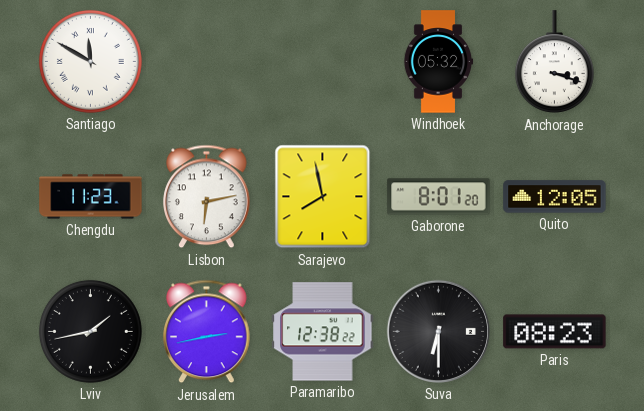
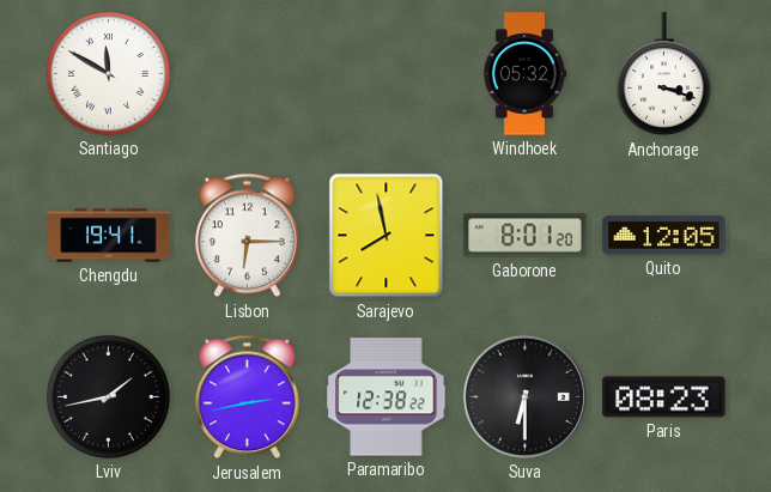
Chengdu: 11:23 -> 19:41
Lisbon: 6:13 -> 6:15
